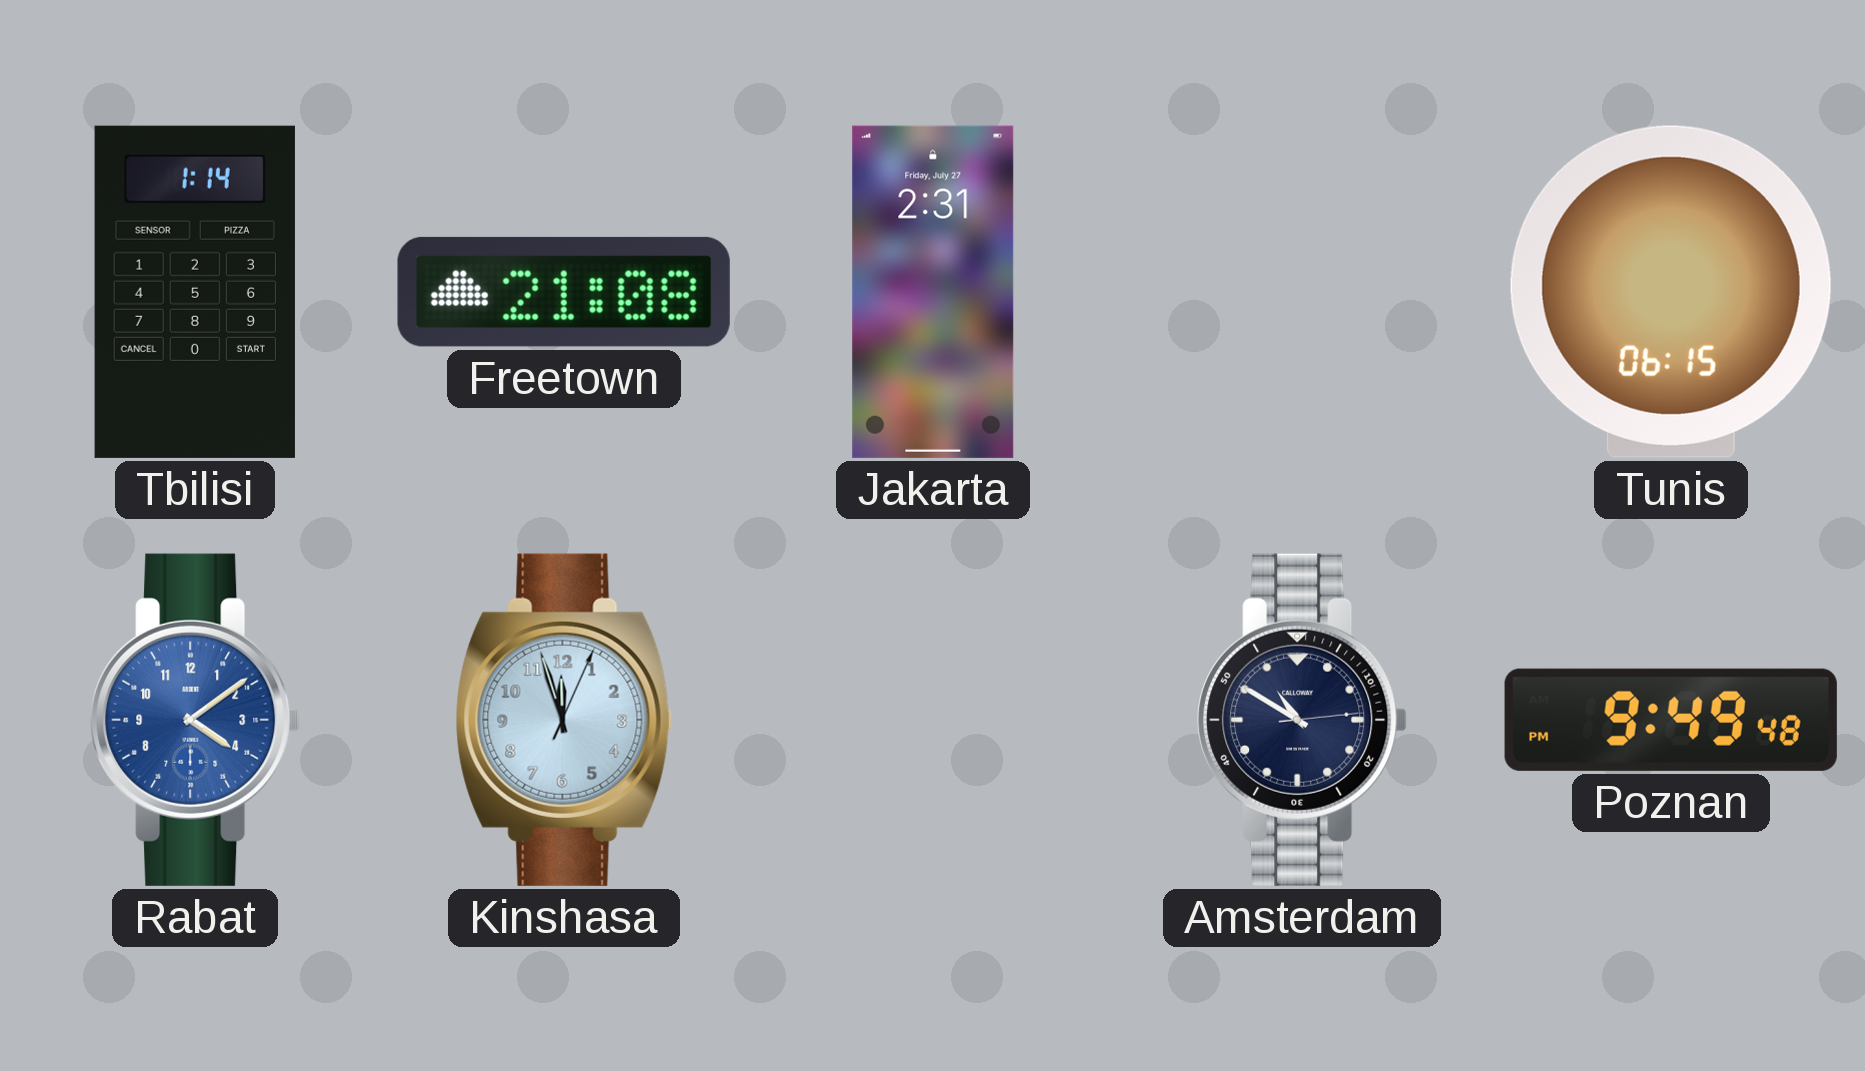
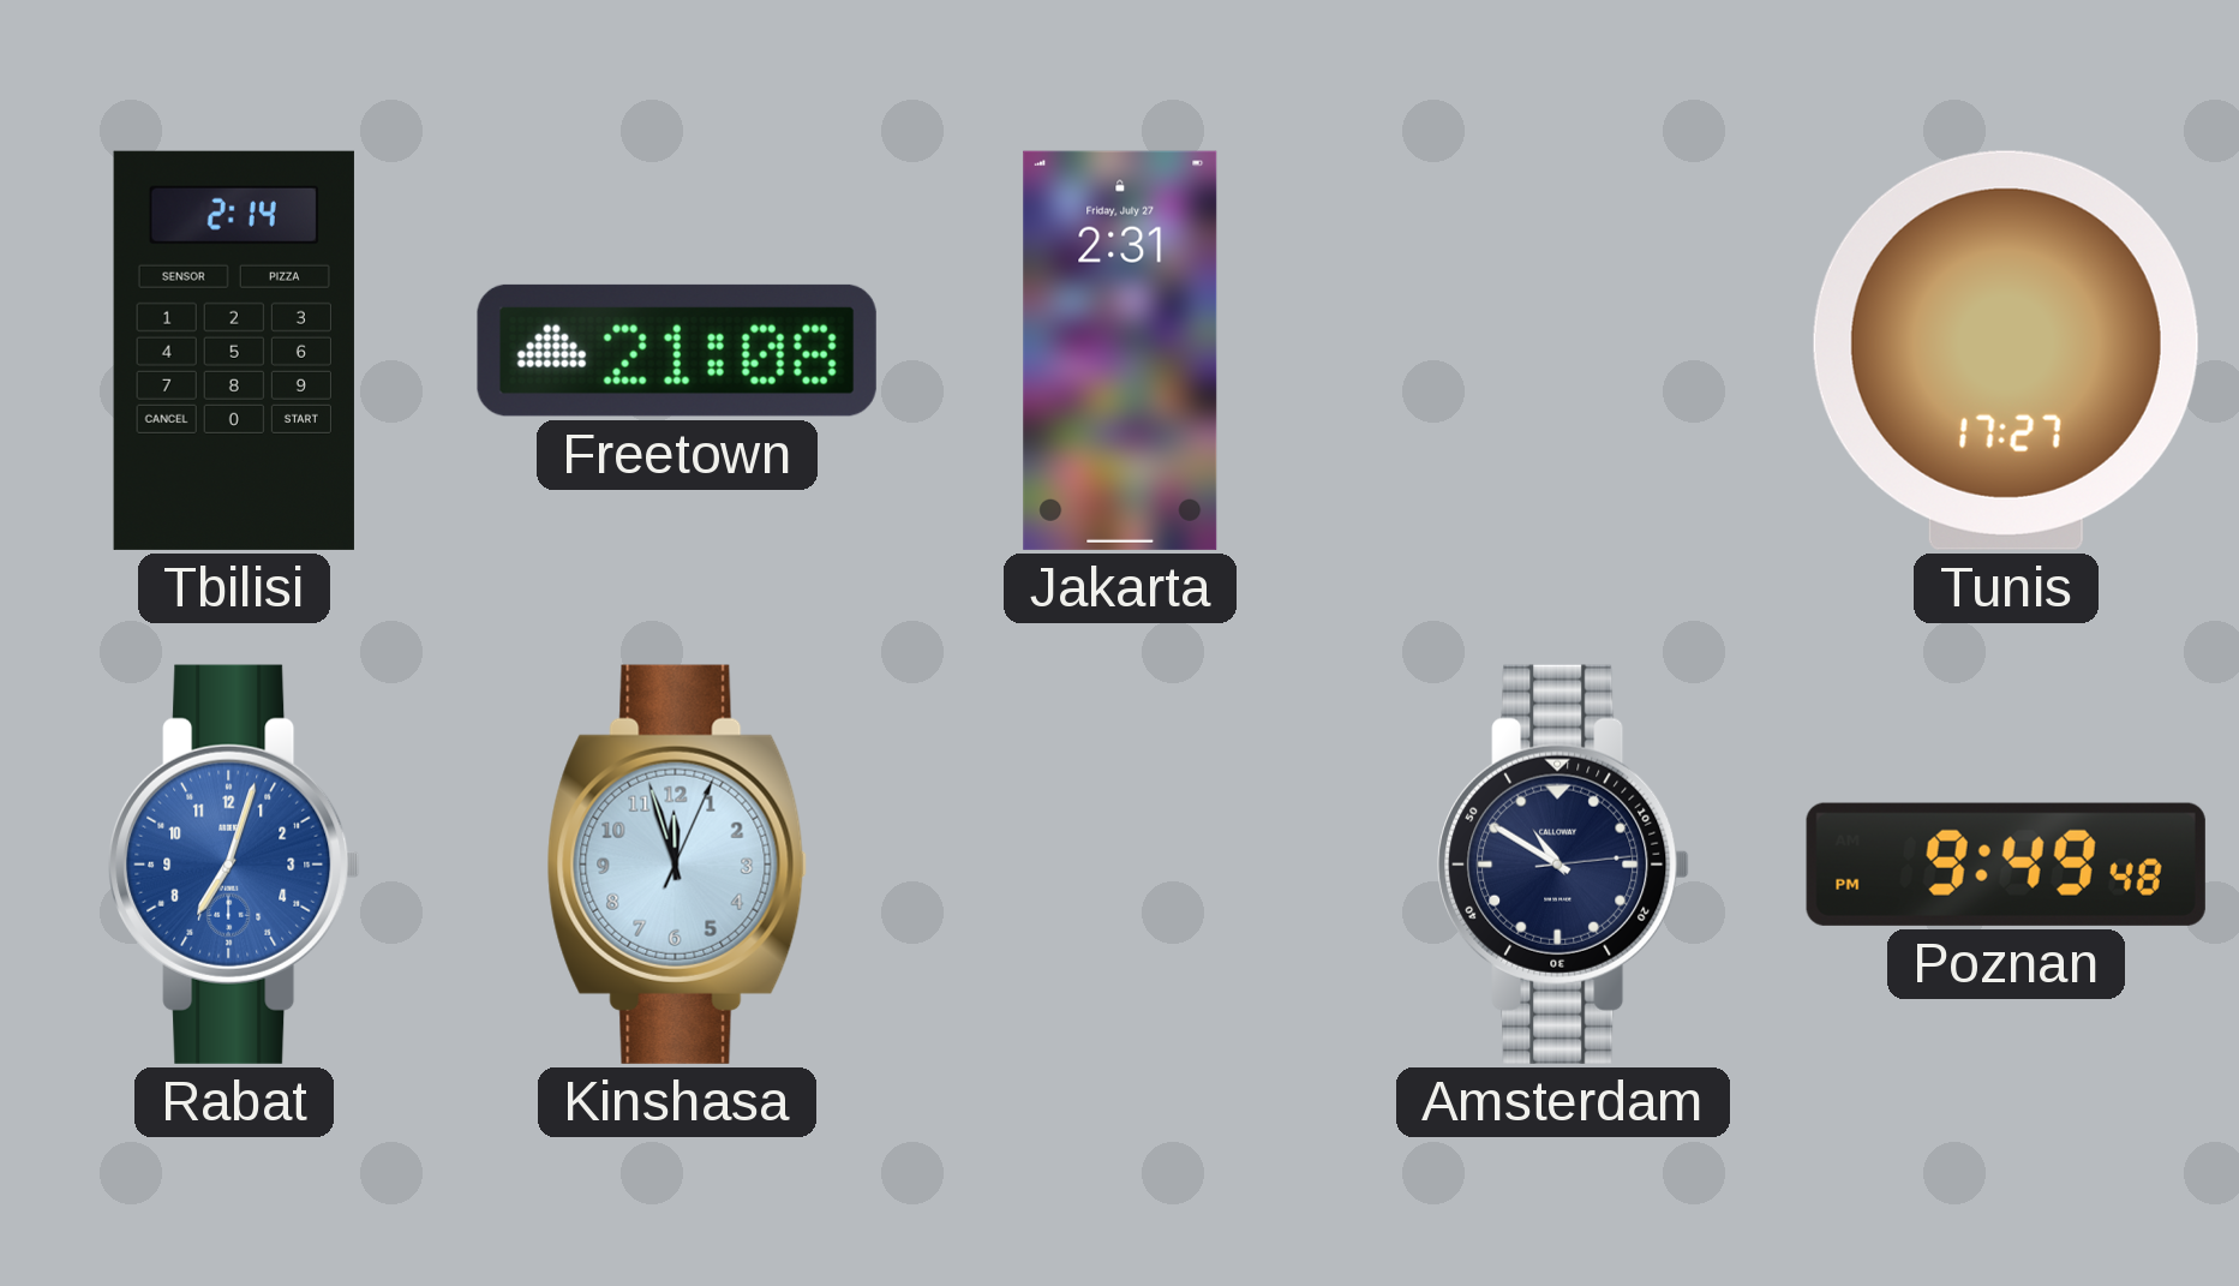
Tbilisi: 1:14 -> 2:14
Tunis: 06:15 -> 17:27
Rabat: 4:09 -> 7:03
